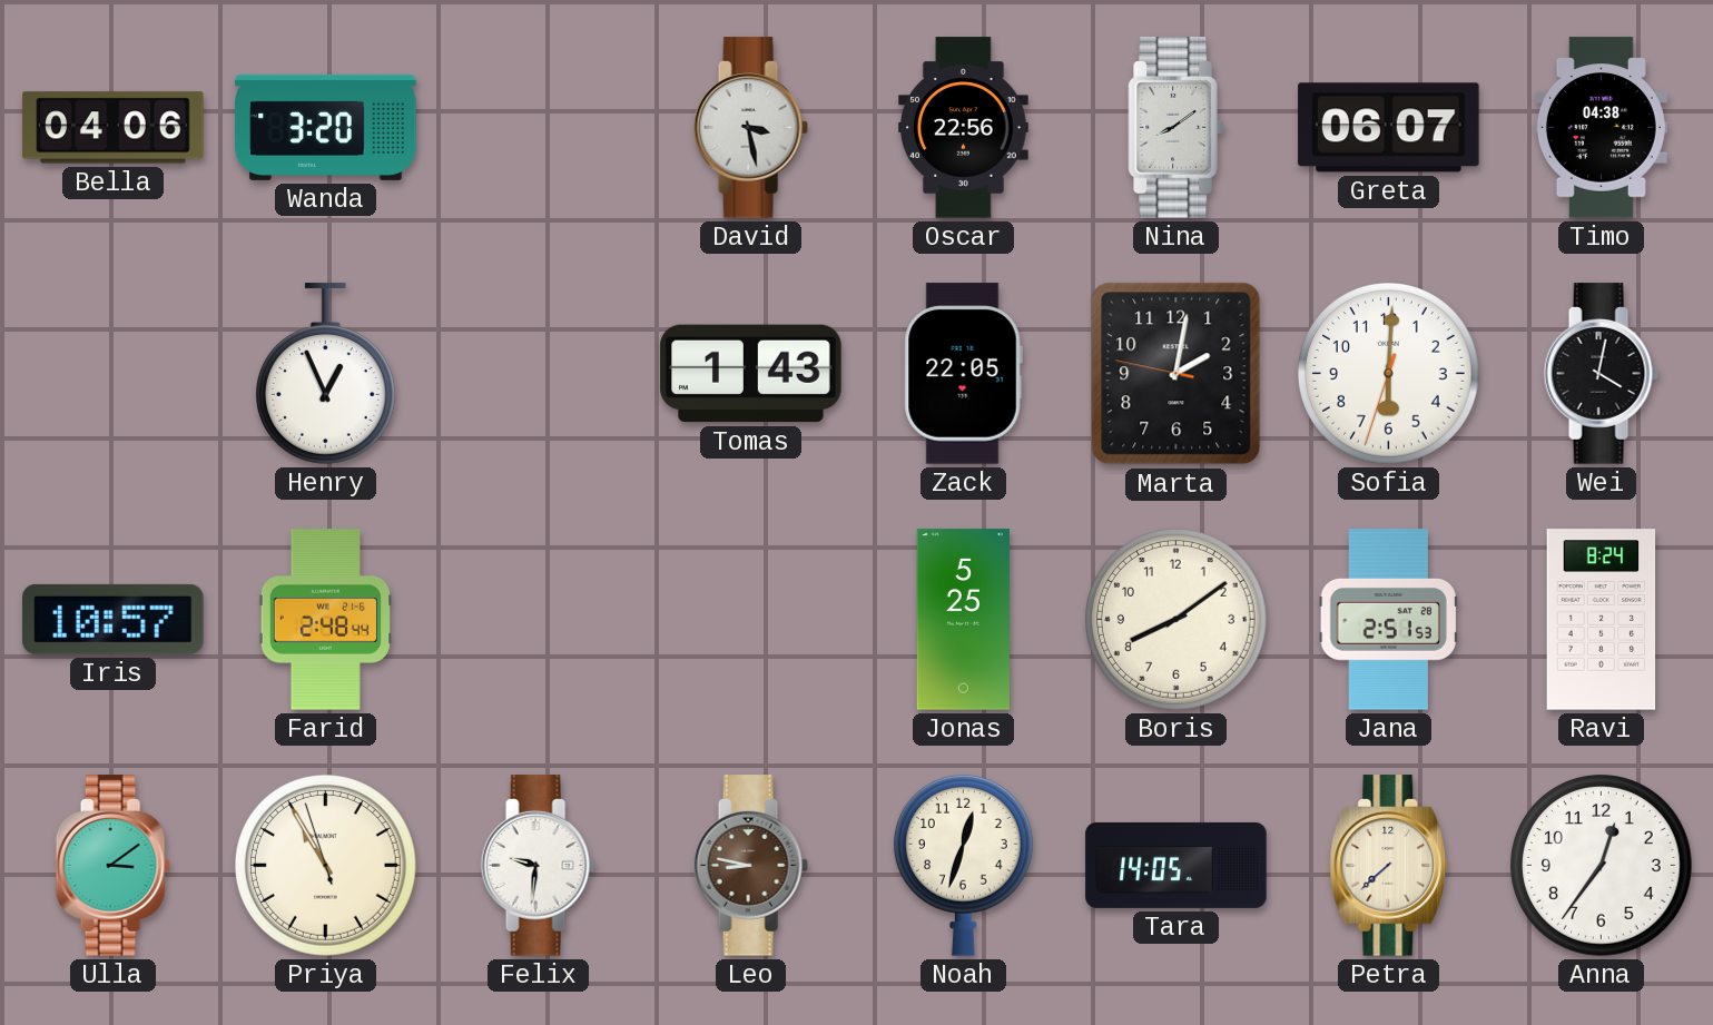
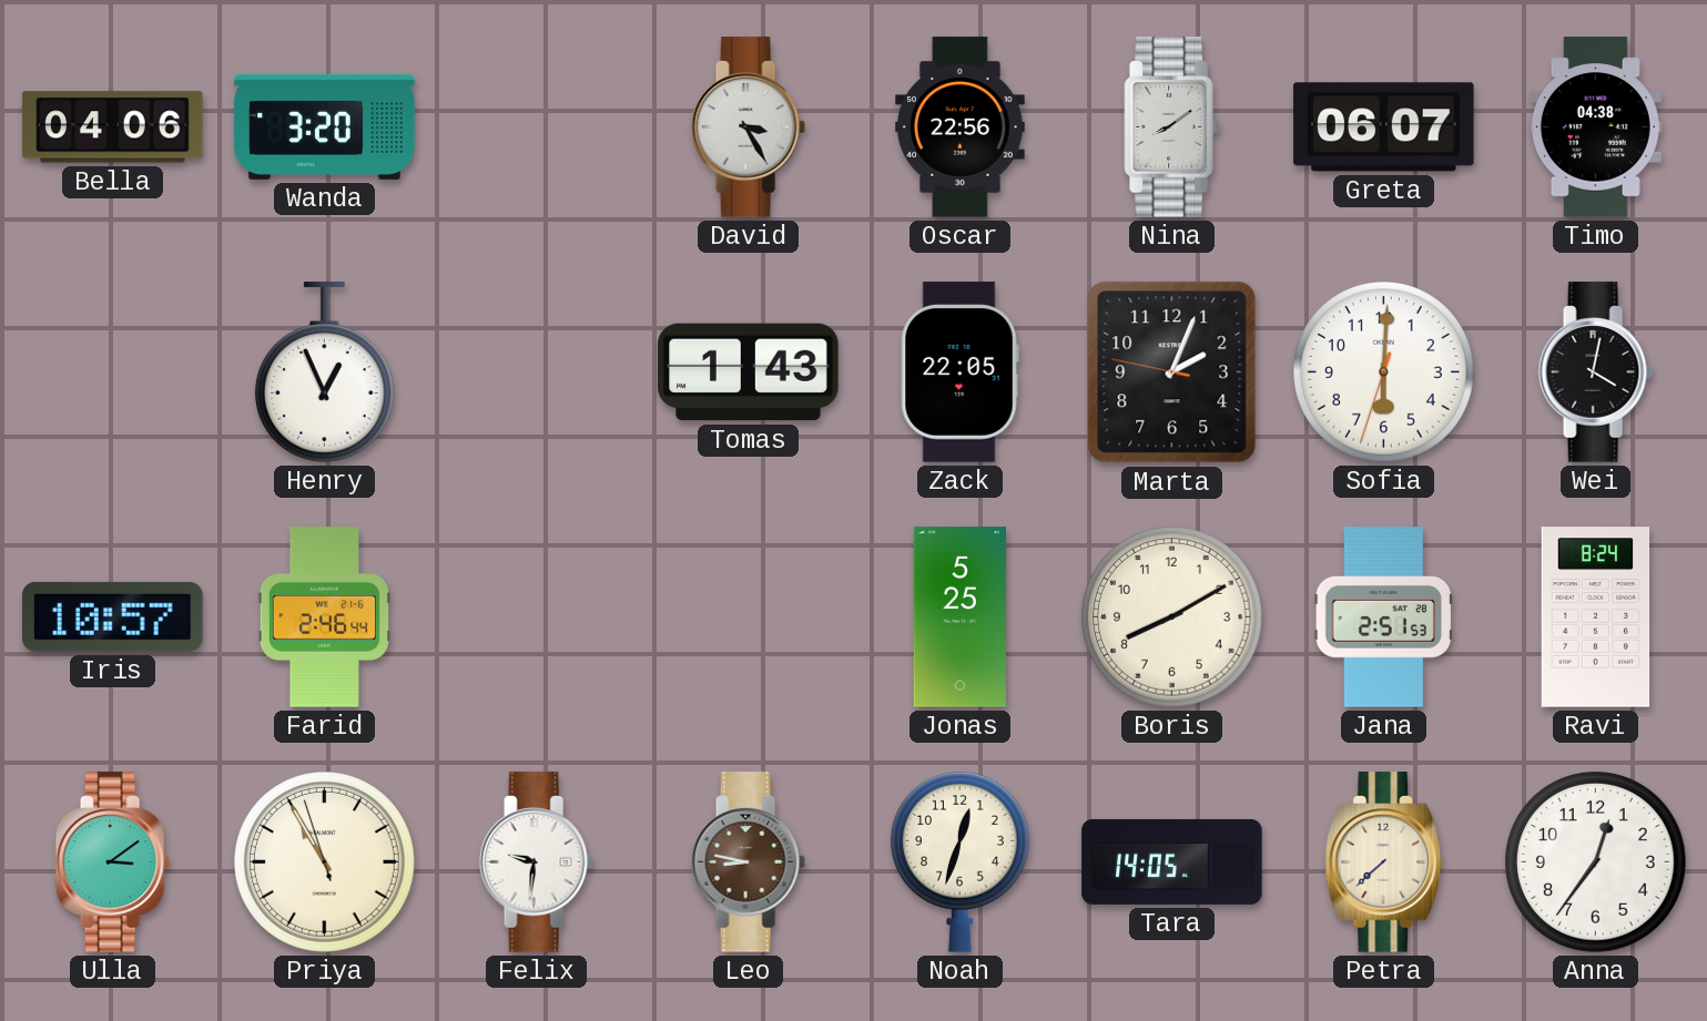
David: 3:28 -> 3:25
Marta: 2:01 -> 2:03
Farid: 2:48 -> 2:46
Boris: 8:09 -> 8:10
